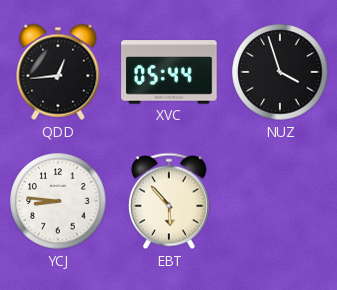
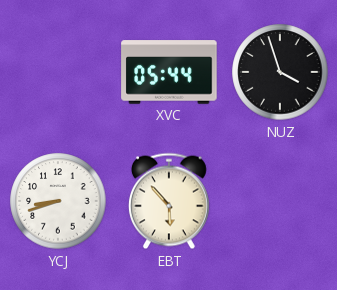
QDD: 12:44 -> none
YCJ: 8:46 -> 8:42
